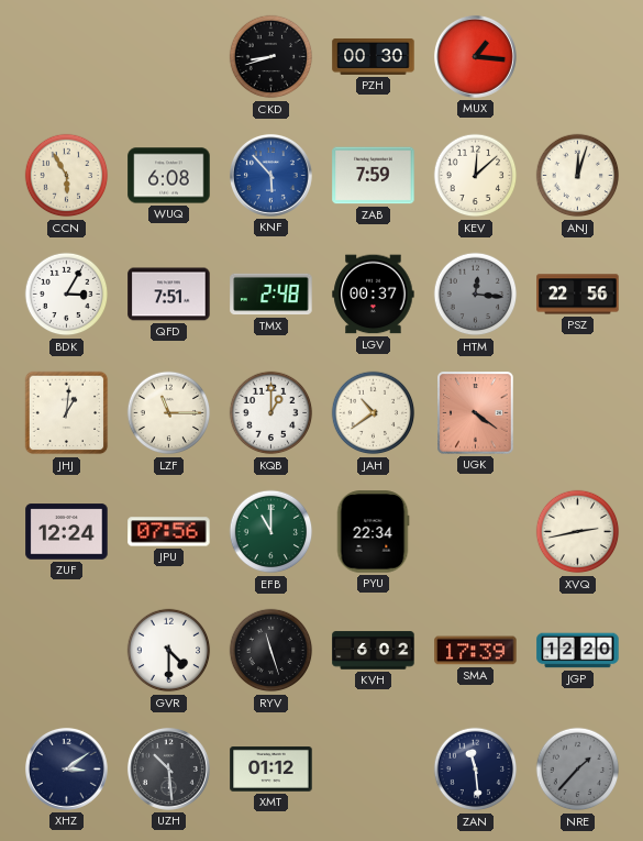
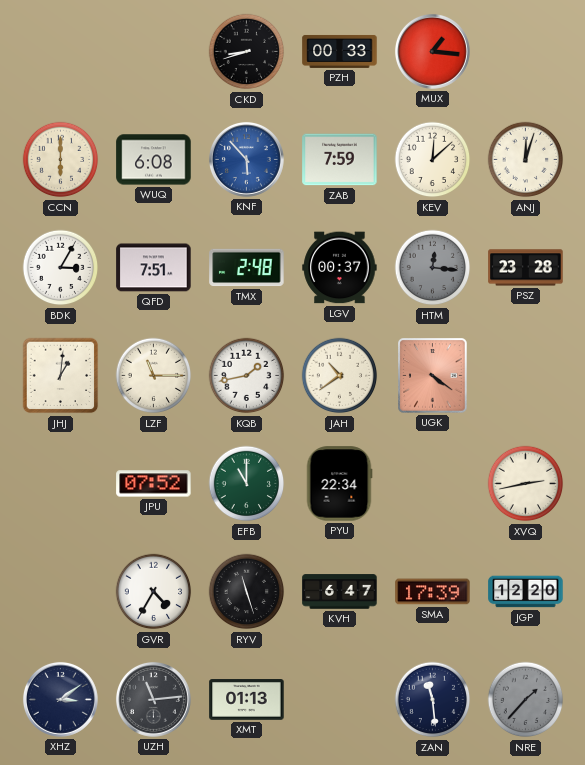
PZH: 00:30 -> 00:33
CCN: 5:55 -> 6:00
PSZ: 22:56 -> 23:28
KQB: 1:00 -> 1:43
ZUF: 12:24 -> none
JPU: 07:56 -> 07:52
GVR: 4:30 -> 4:35
KVH: 6:02 -> 6:47
UZH: 10:29 -> 11:14
XMT: 01:12 -> 01:13
